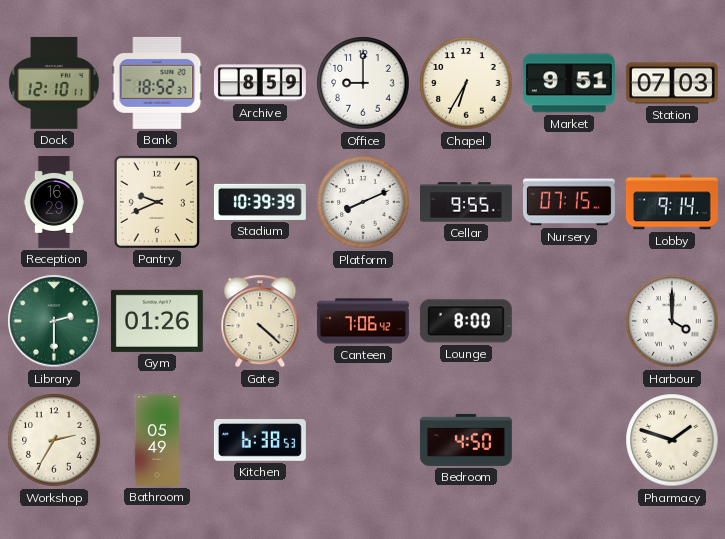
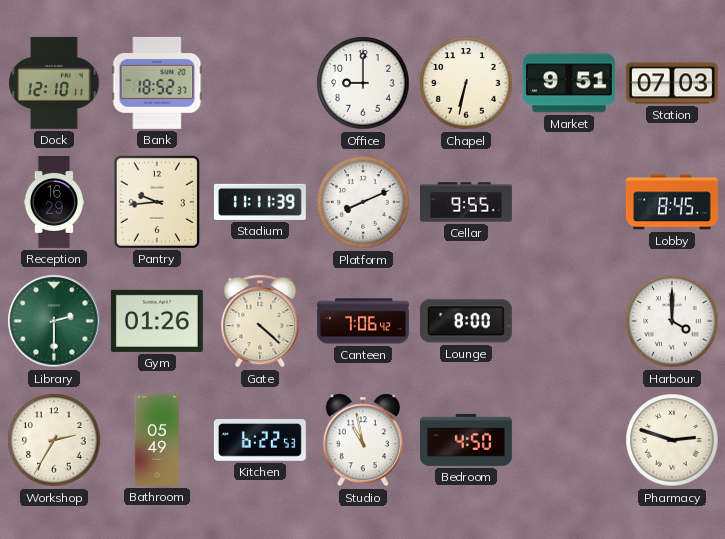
Archive: 8:59 -> none
Chapel: 6:35 -> 6:32
Pantry: 9:41 -> 9:44
Stadium: 10:39 -> 11:11
Nursery: 07:15 -> none
Lobby: 9:14 -> 8:45
Kitchen: 6:38 -> 6:22
Studio: none -> 10:58
Pharmacy: 1:48 -> 2:48
